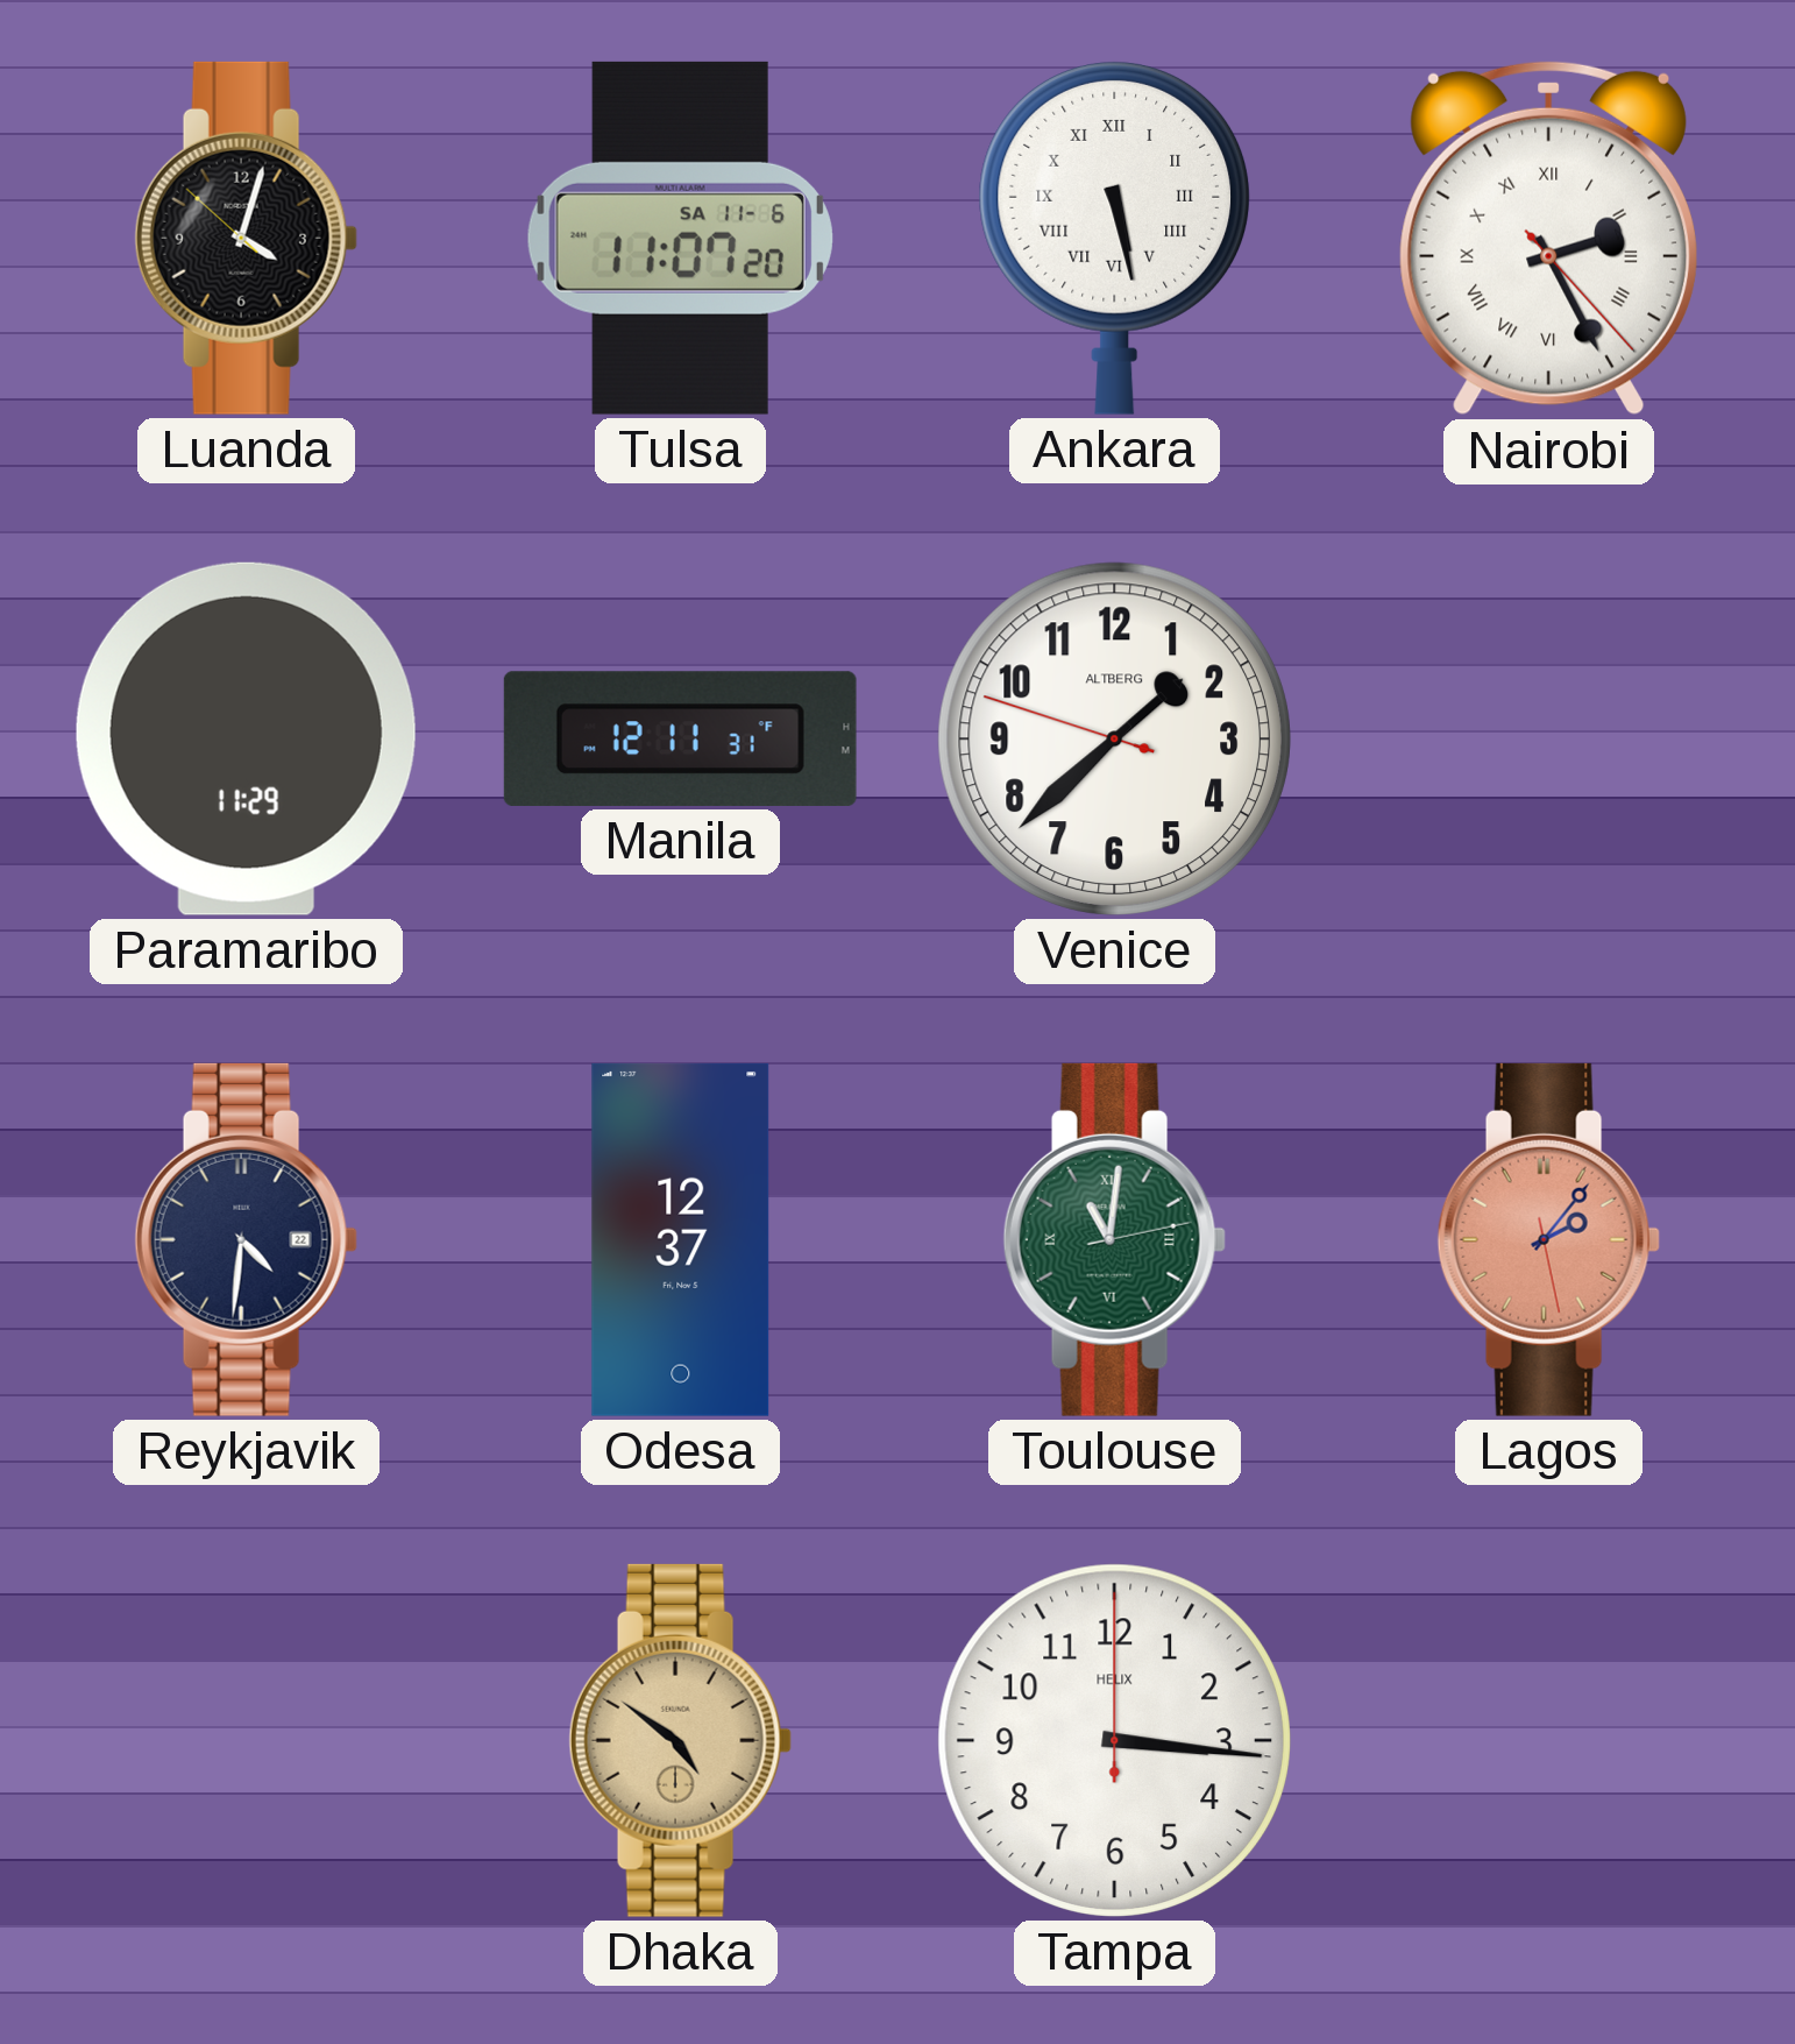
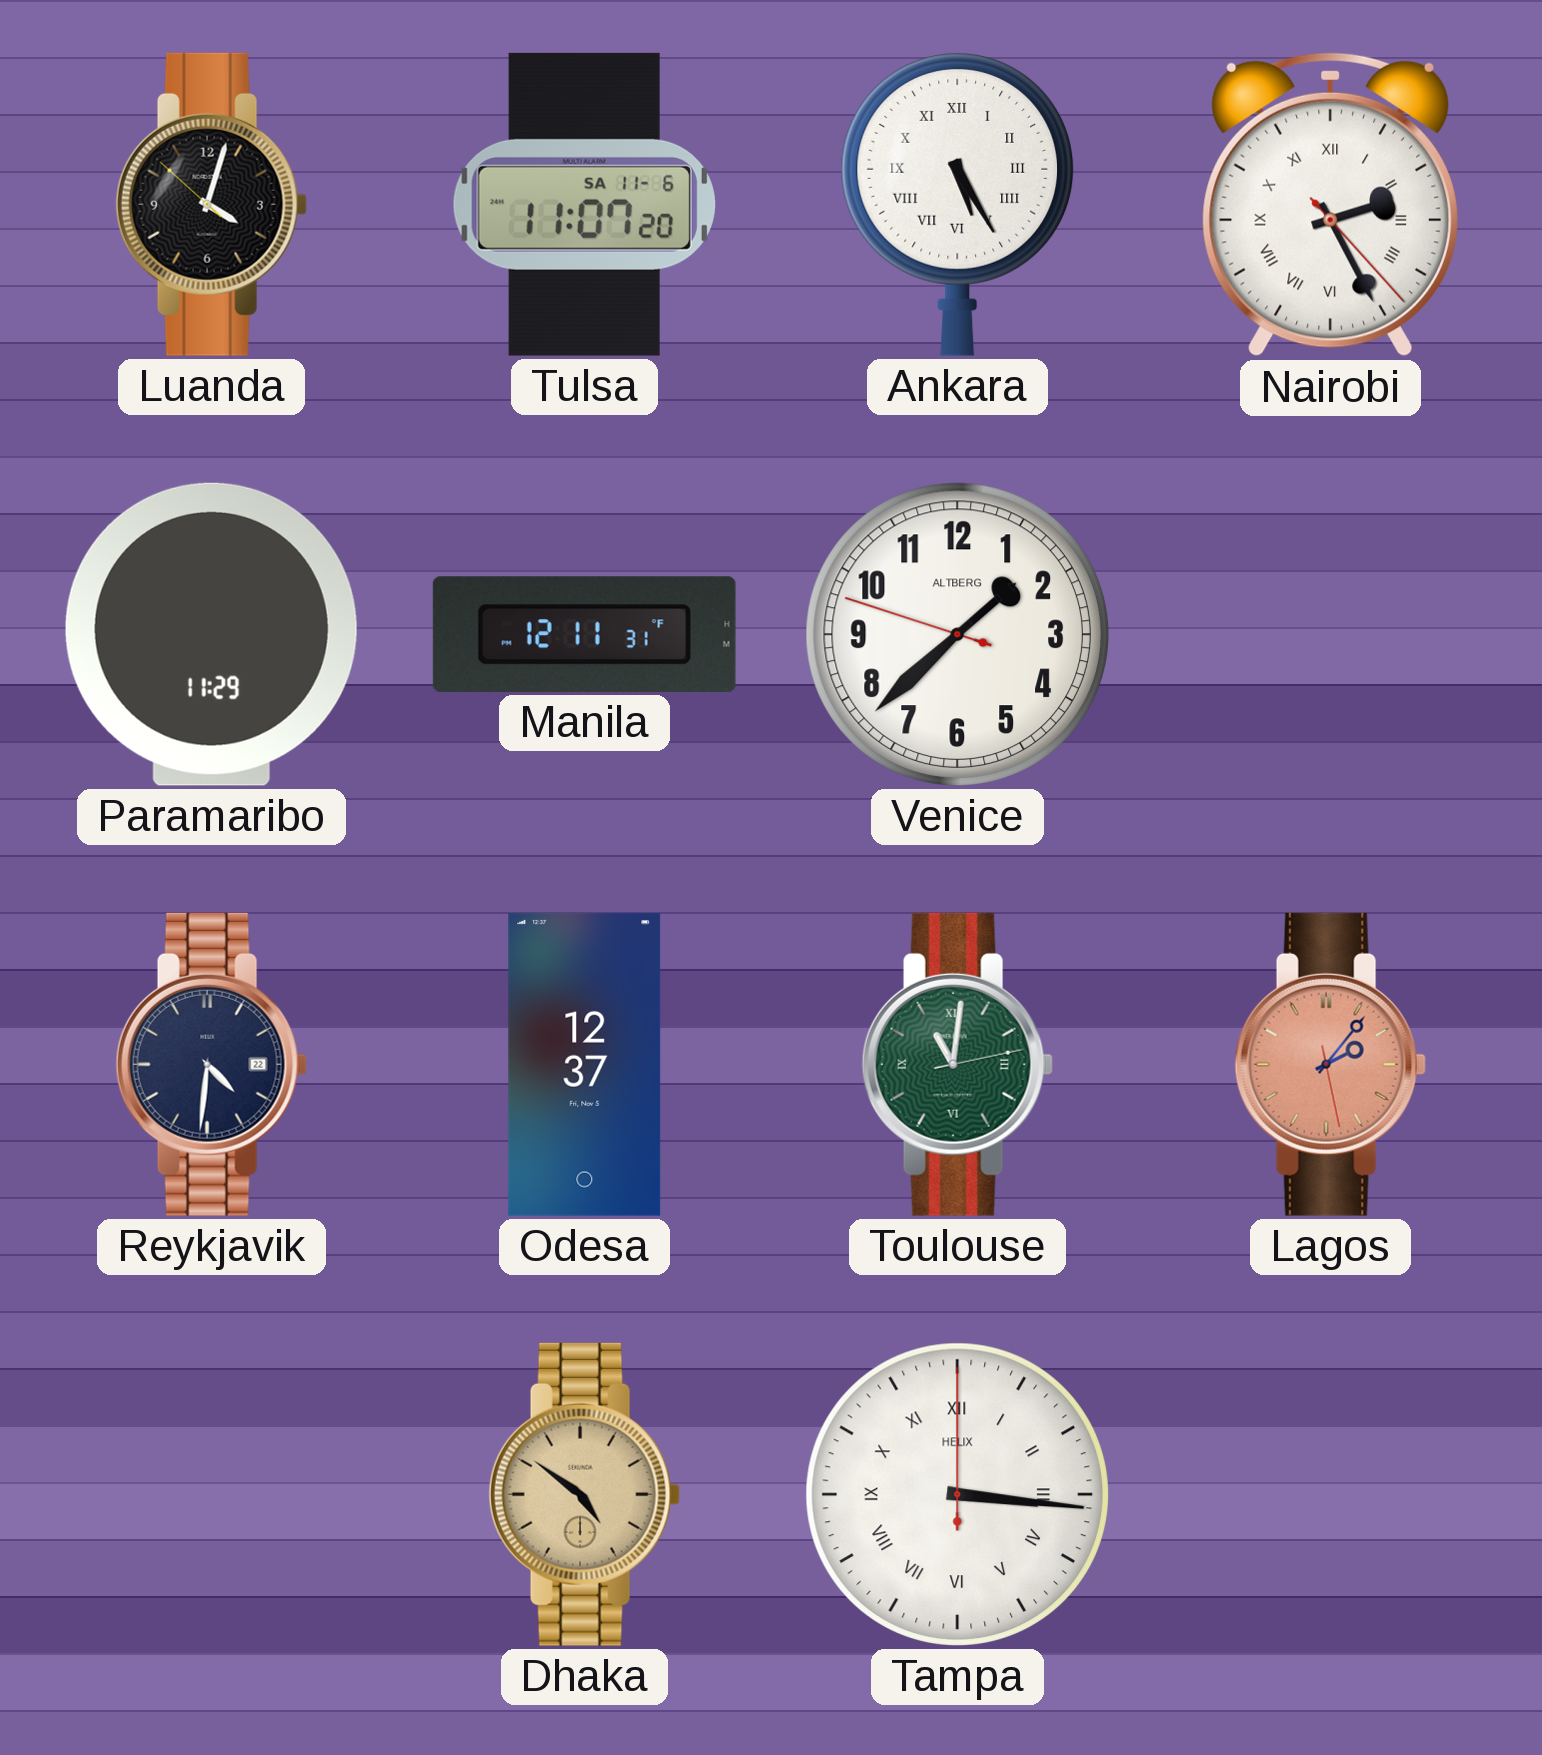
Ankara: 5:28 -> 5:25
Tampa numerals: Arabic -> Roman
